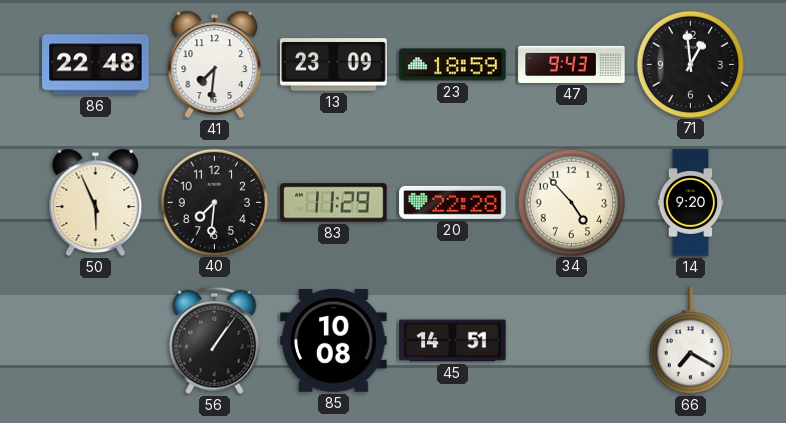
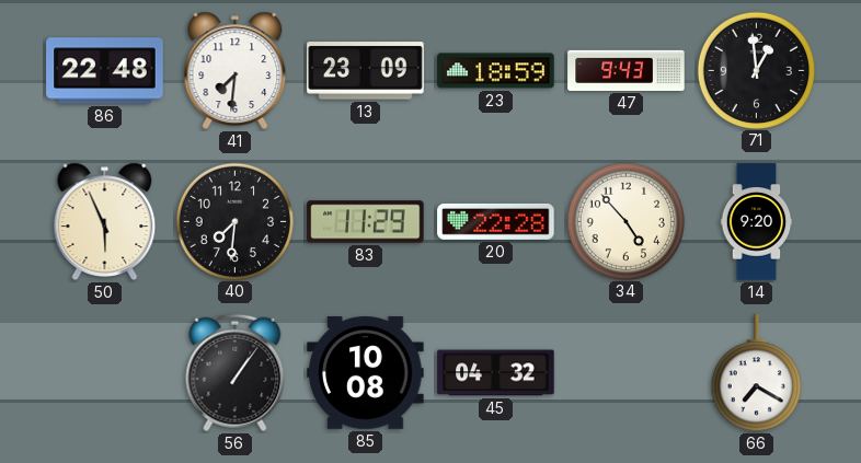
45: 14:51 -> 04:32
